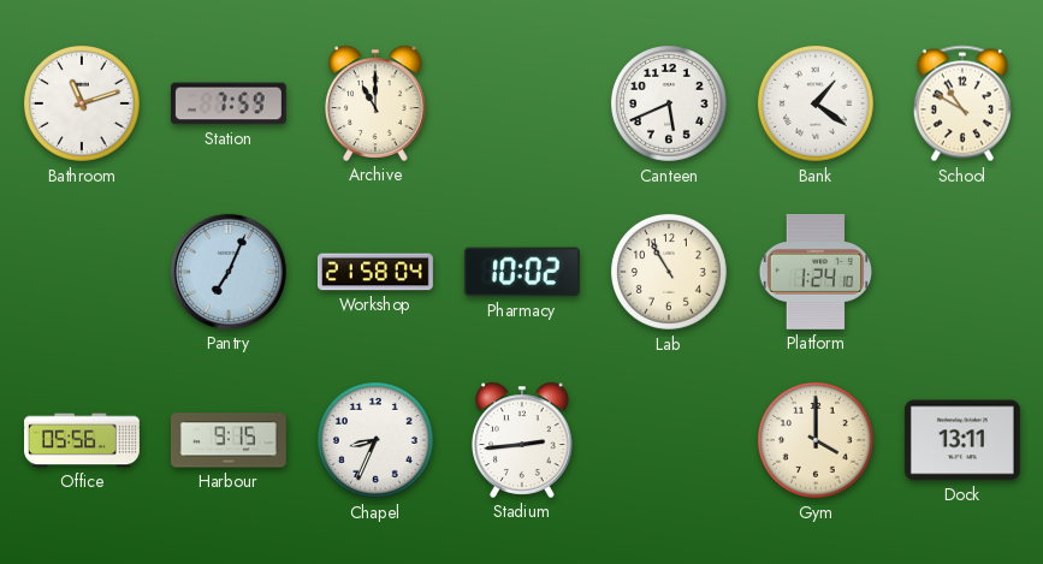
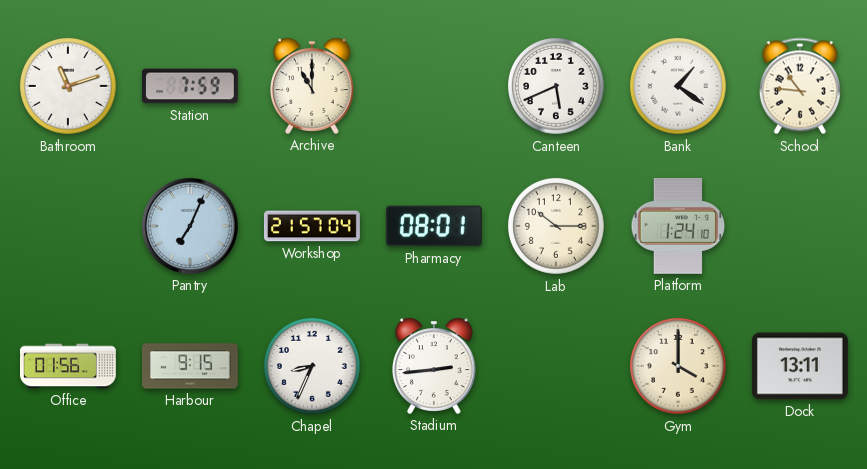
School: 10:50 -> 10:46
Workshop: 21:58 -> 21:57
Pharmacy: 10:02 -> 08:01
Lab: 10:55 -> 10:15
Office: 05:56 -> 01:56
